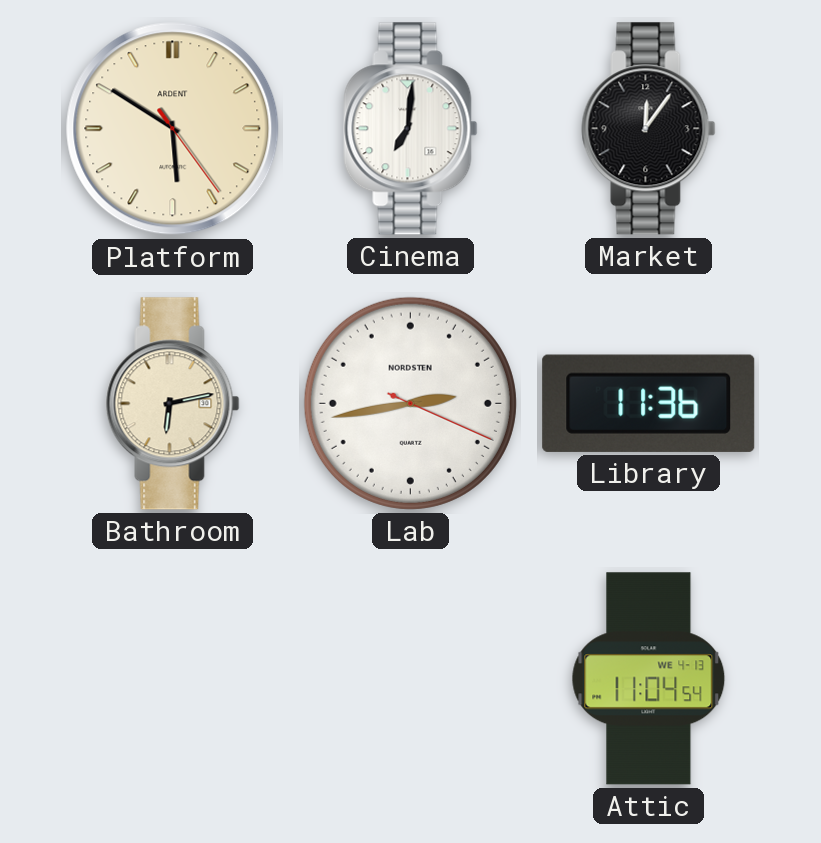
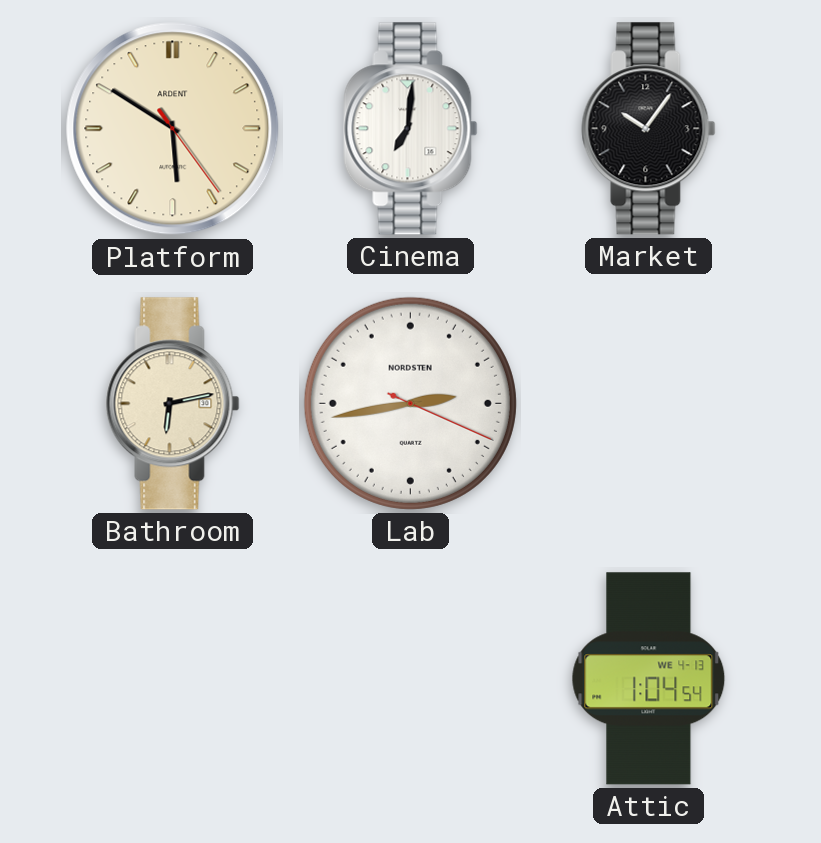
Market: 12:06 -> 10:06
Library: 11:36 -> none
Attic: 11:04 -> 1:04
